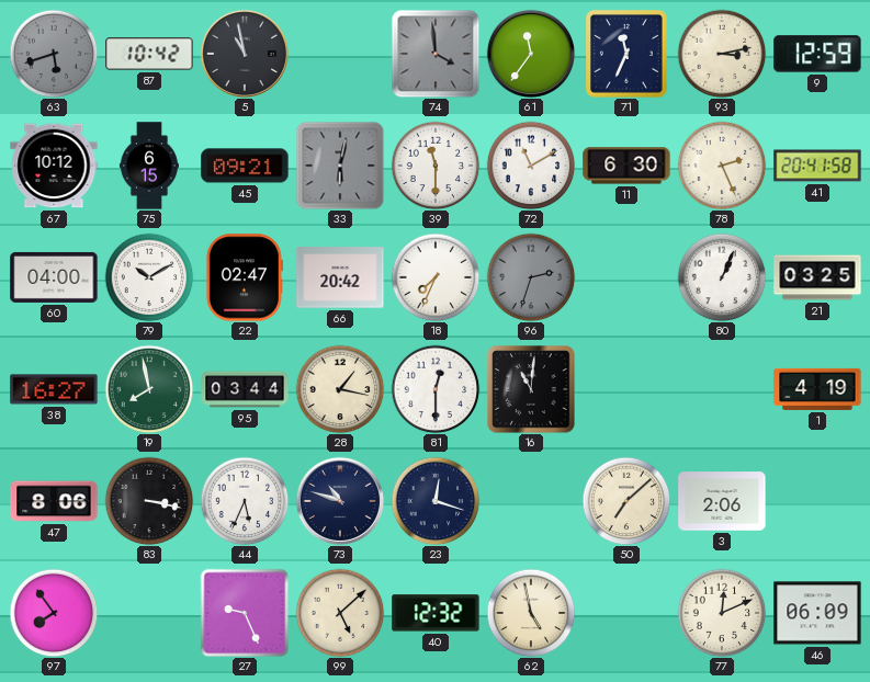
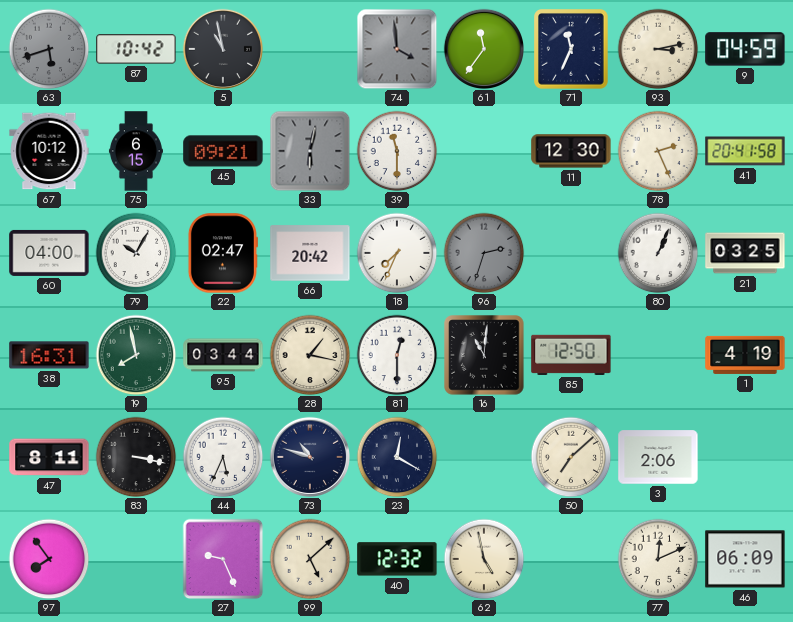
9: 12:59 -> 04:59
72: 11:10 -> none
11: 6:30 -> 12:30
79: 10:10 -> 10:05
38: 16:27 -> 16:31
85: none -> 12:50
47: 8:06 -> 8:11
23: 12:18 -> 12:20
